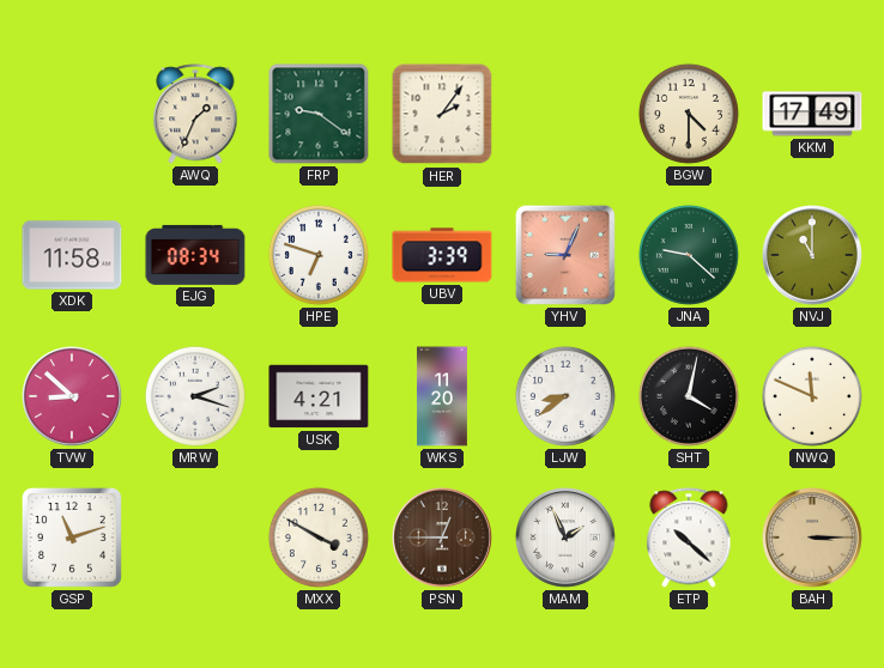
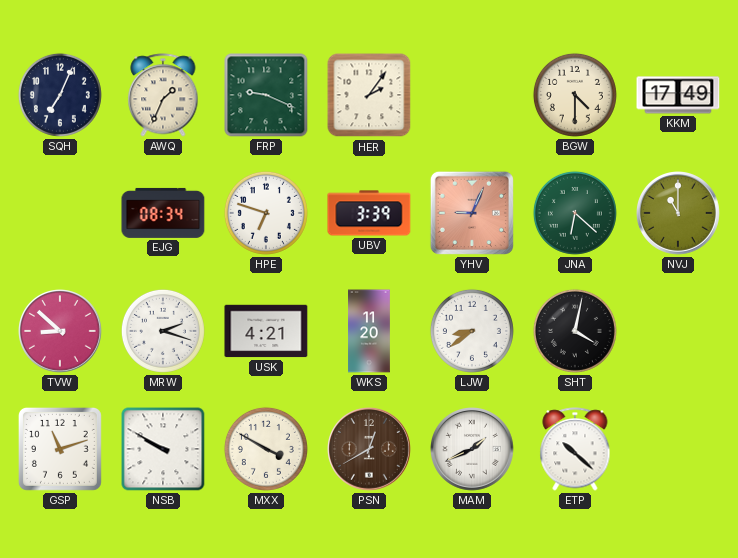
SQH: none -> 7:04
FRP: 9:21 -> 9:19
XDK: 11:58 -> none
JNA: 9:22 -> 6:22
NWQ: 11:49 -> none
NSB: none -> 9:50
PSN: 12:45 -> 12:40
MAM: 1:56 -> 1:41
BAH: 3:15 -> none
